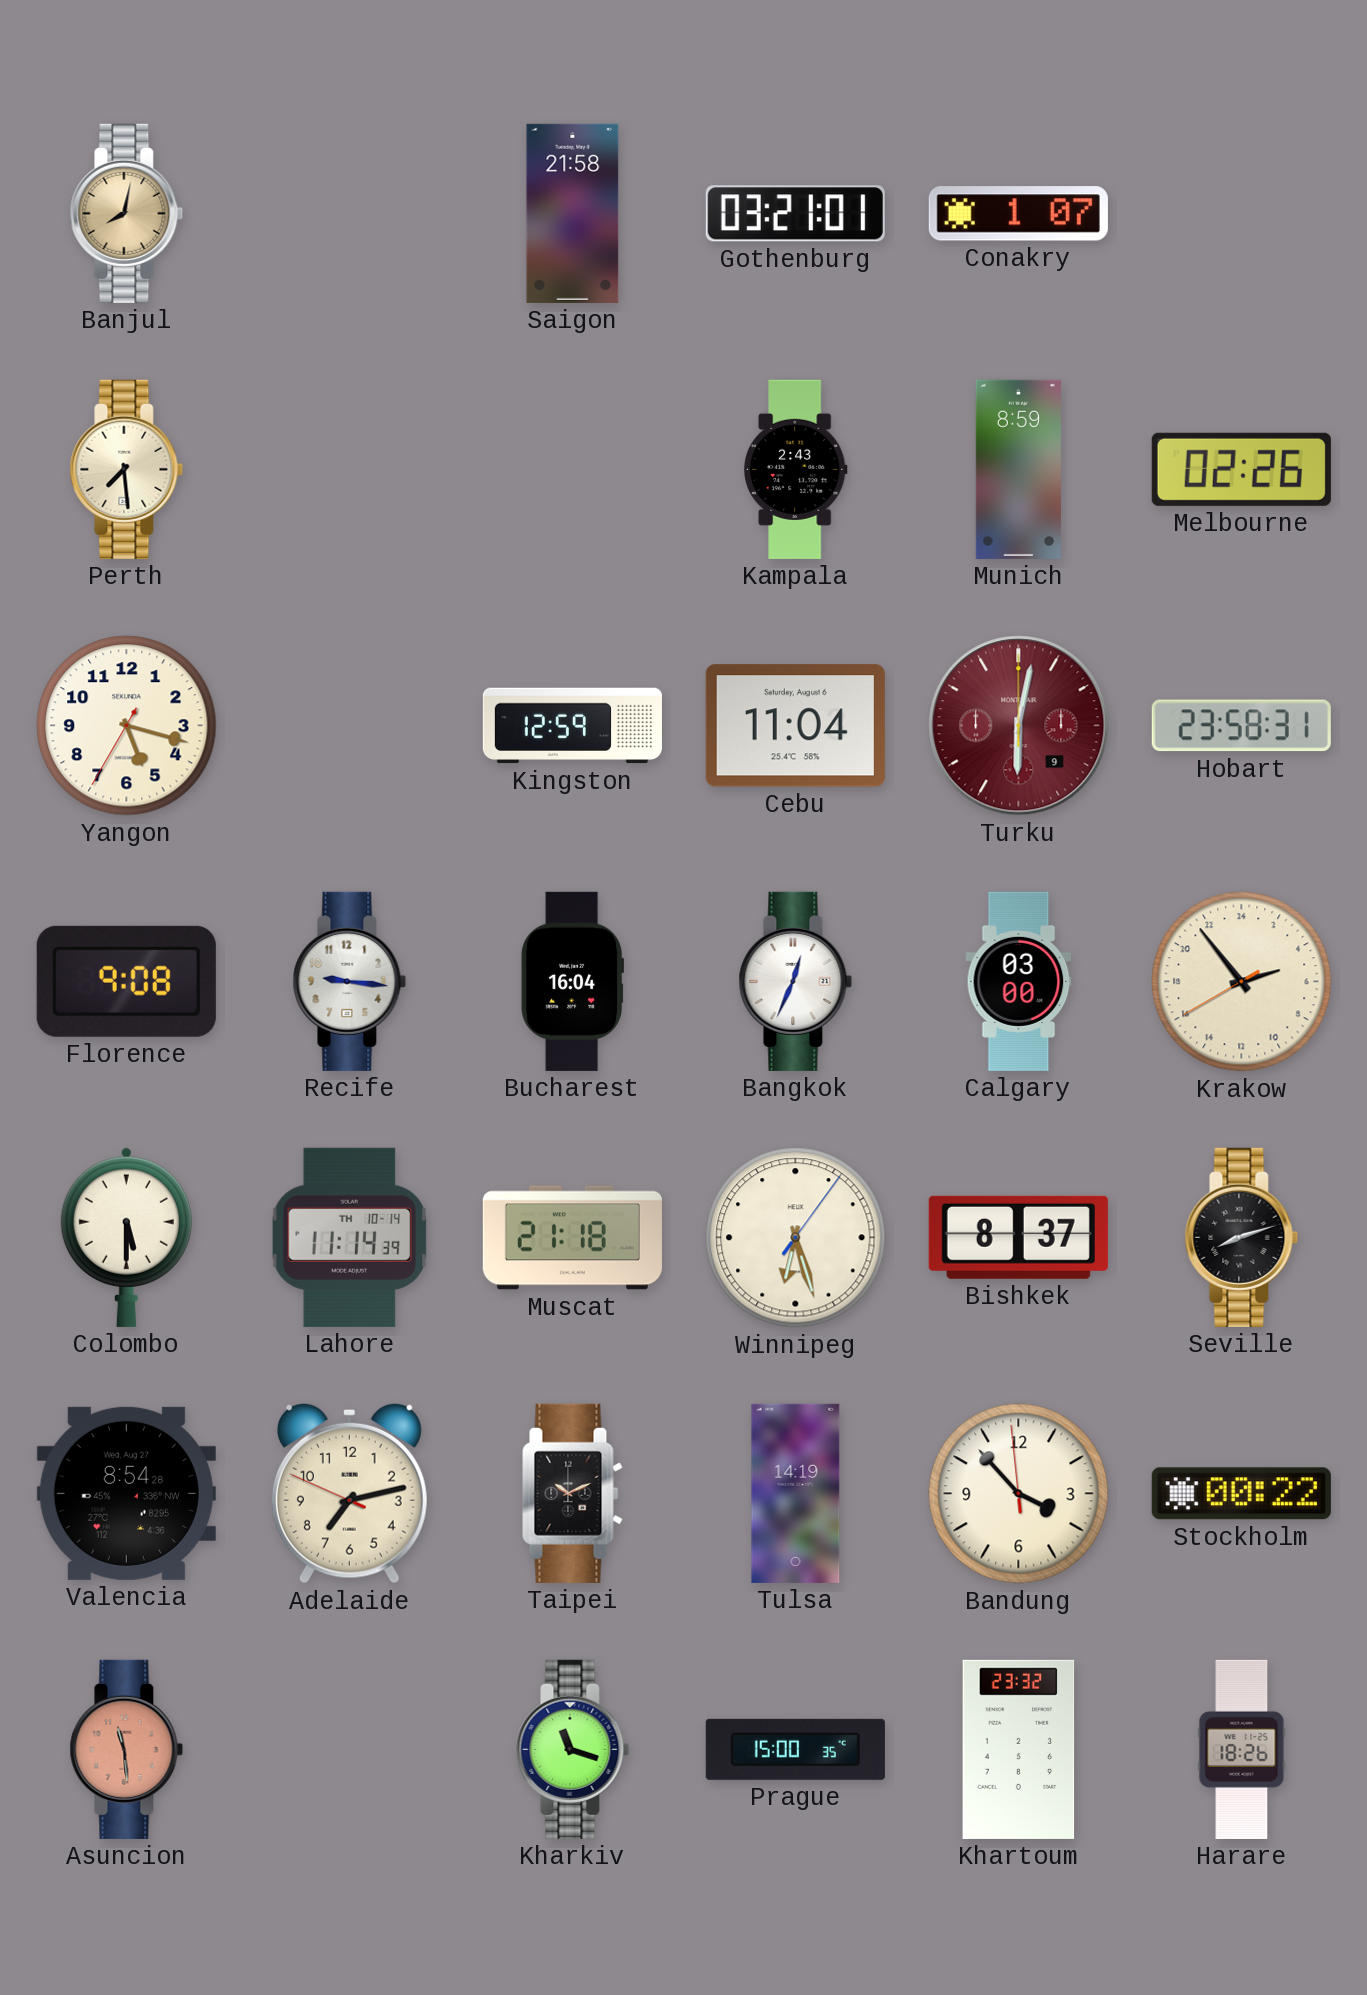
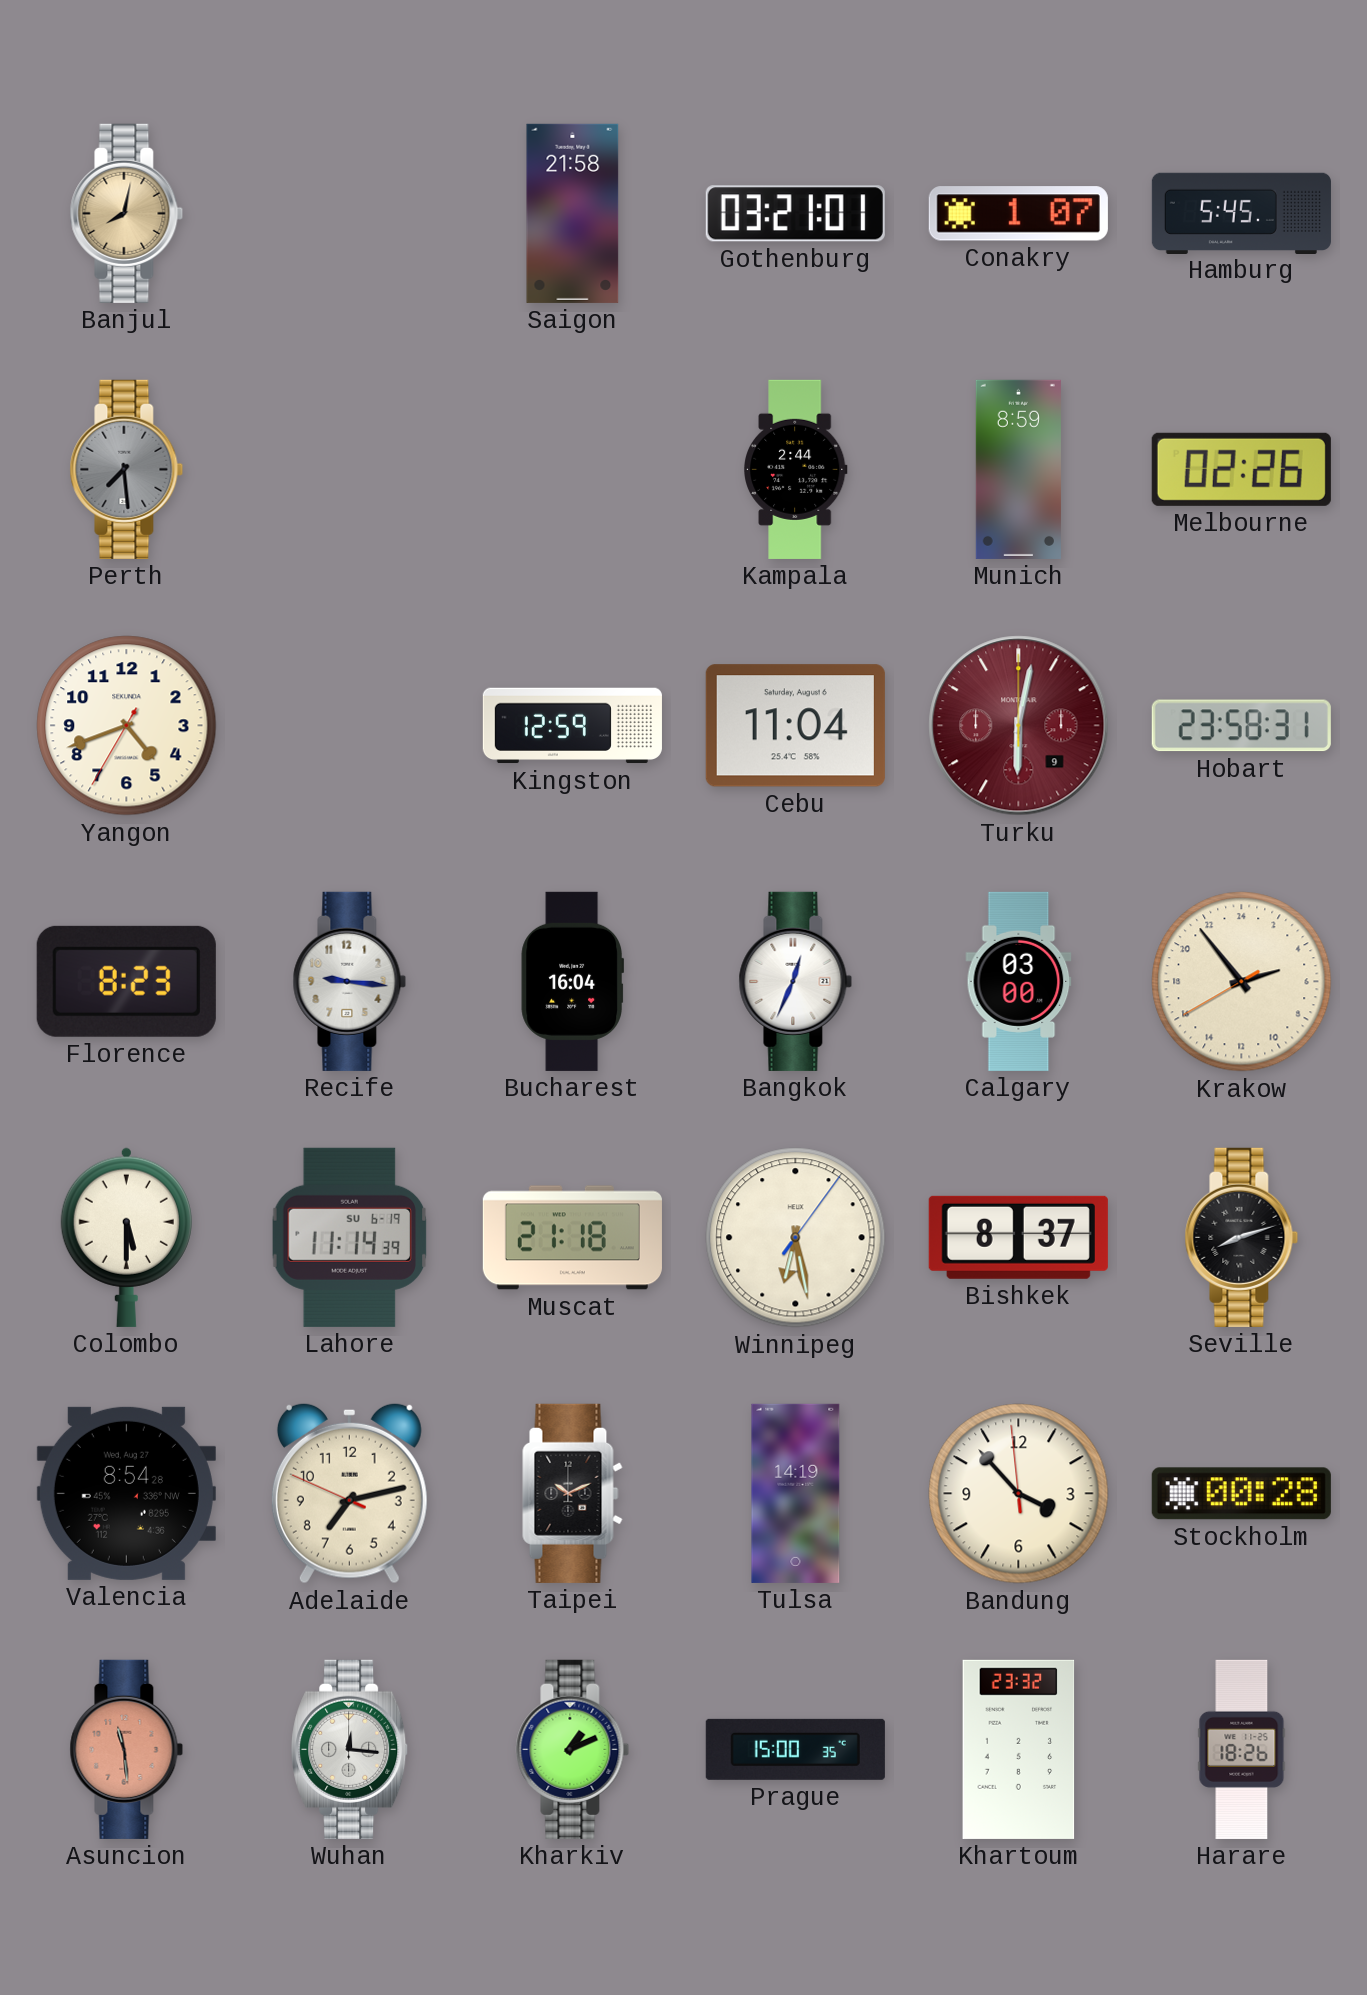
Hamburg: none -> 5:45
Perth dial: cream -> grey
Kampala: 2:43 -> 2:44
Yangon: 5:17 -> 4:41
Florence: 9:08 -> 8:23
Lahore date: TH 10-14 -> SU 6-19
Winnipeg: 6:27 -> 6:28
Stockholm: 00:22 -> 00:28
Wuhan: none -> 12:16
Kharkiv: 11:18 -> 1:11
